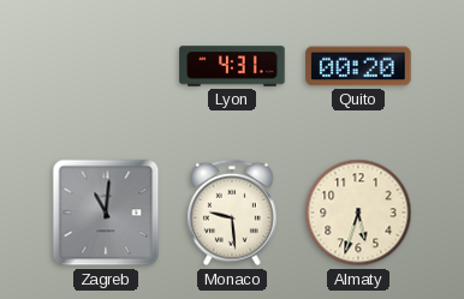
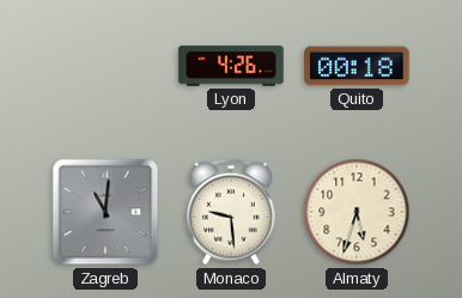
Lyon: 4:31 -> 4:26
Quito: 00:20 -> 00:18
